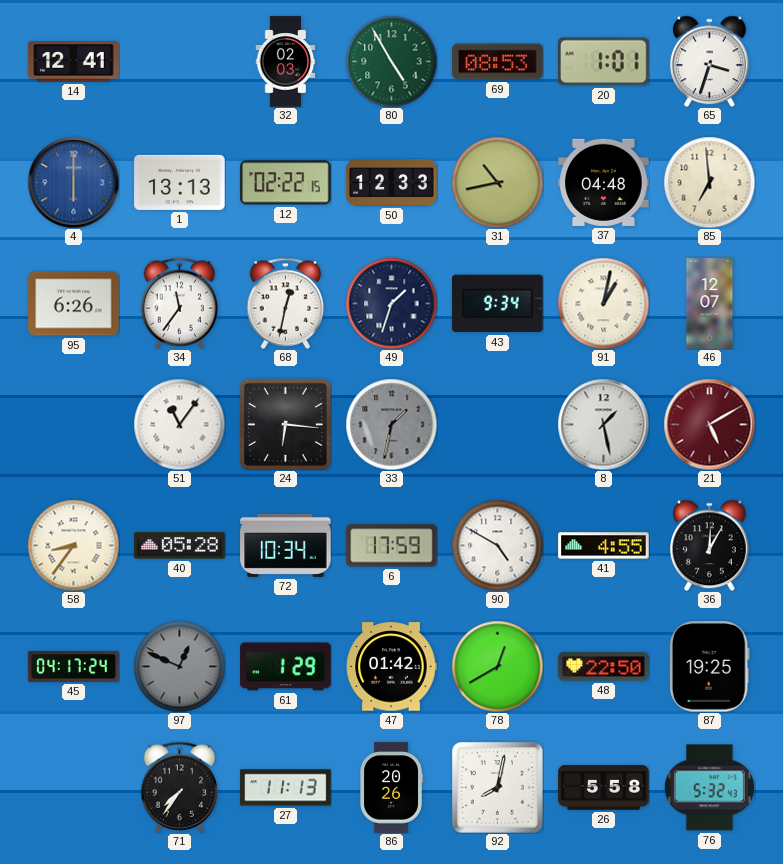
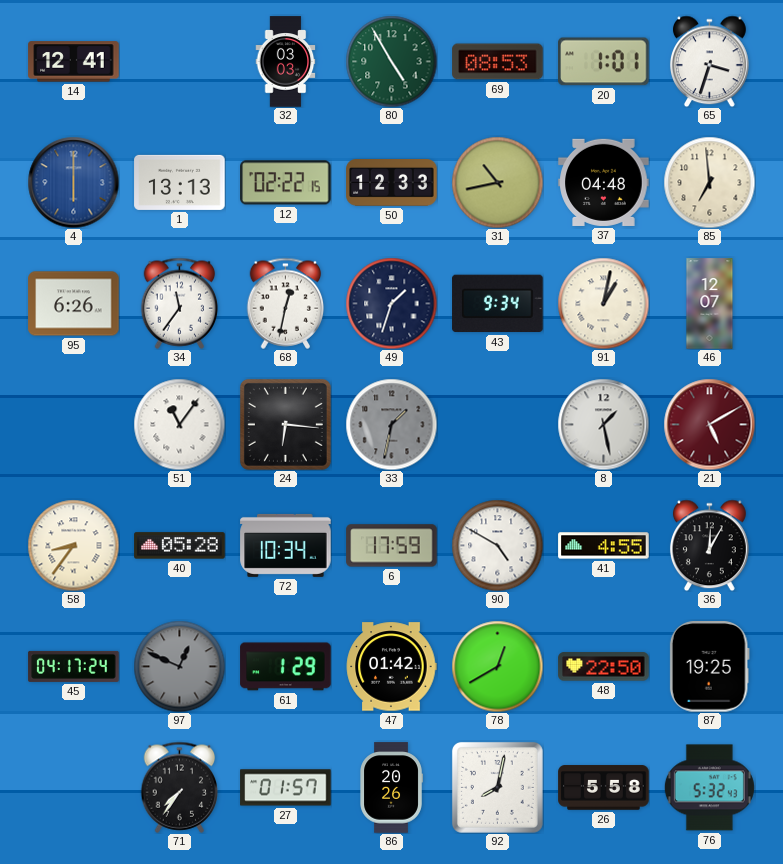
32: 02:03 -> 03:03
27: 11:13 -> 01:57
